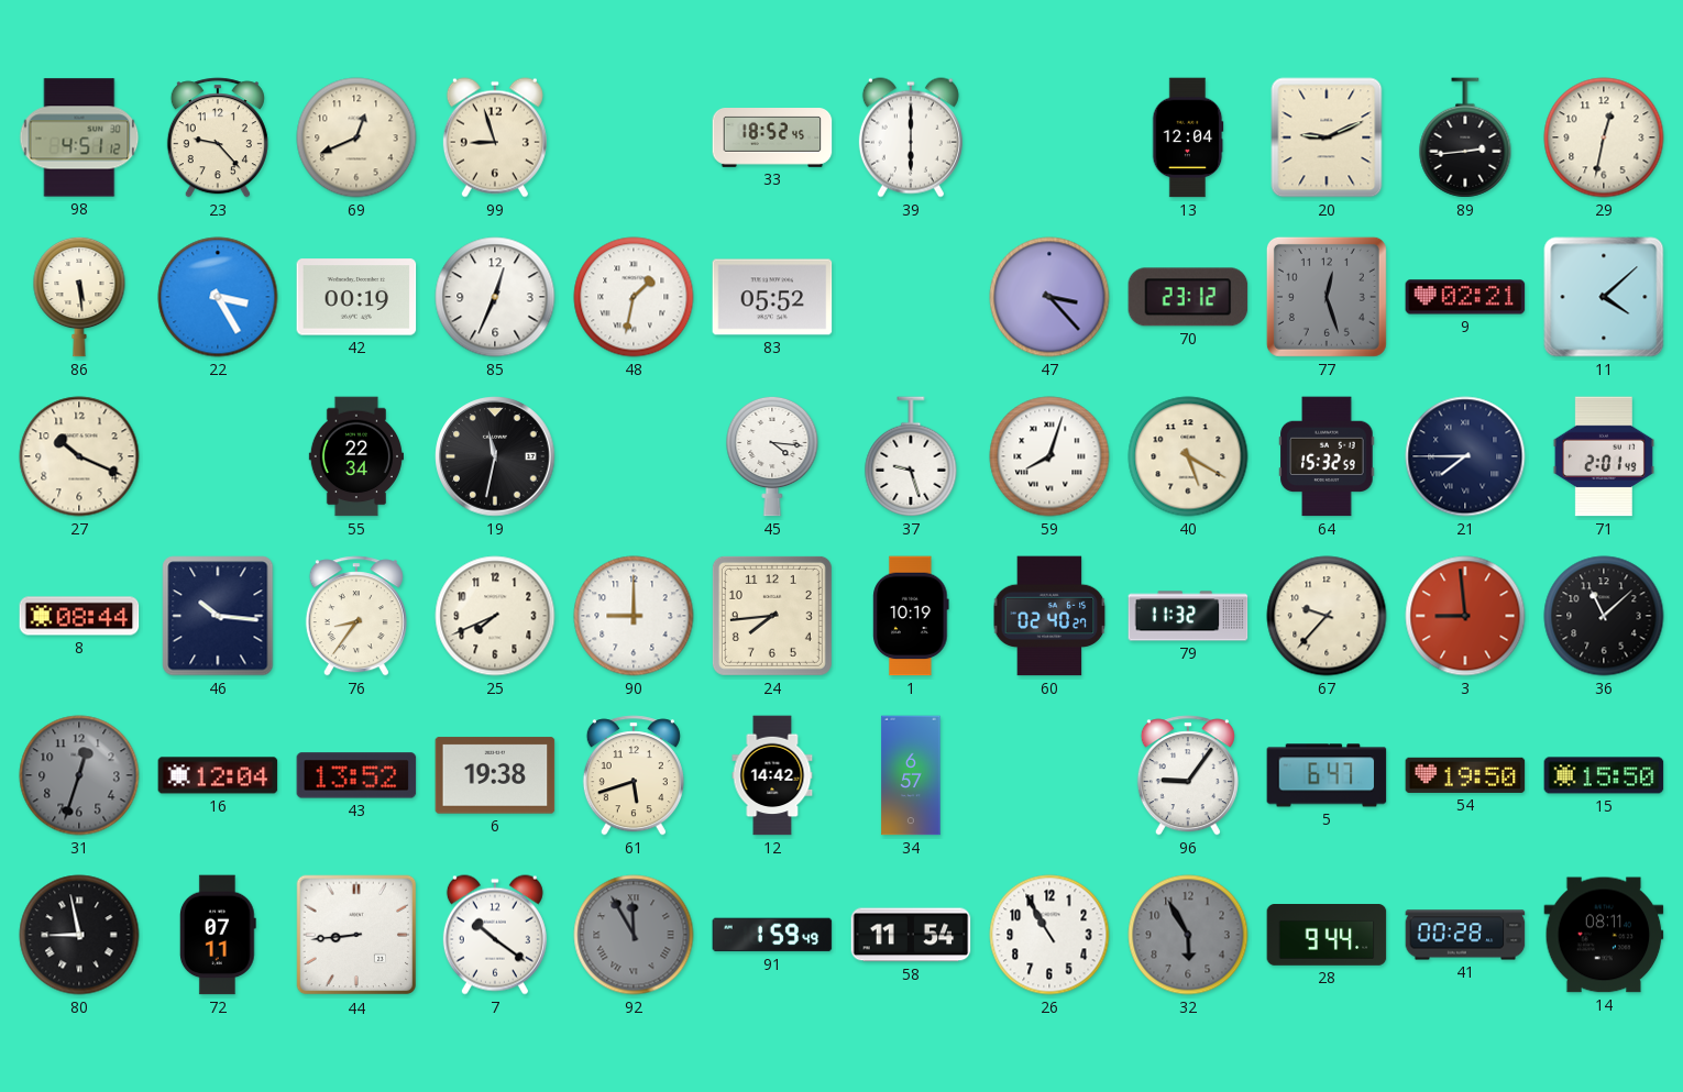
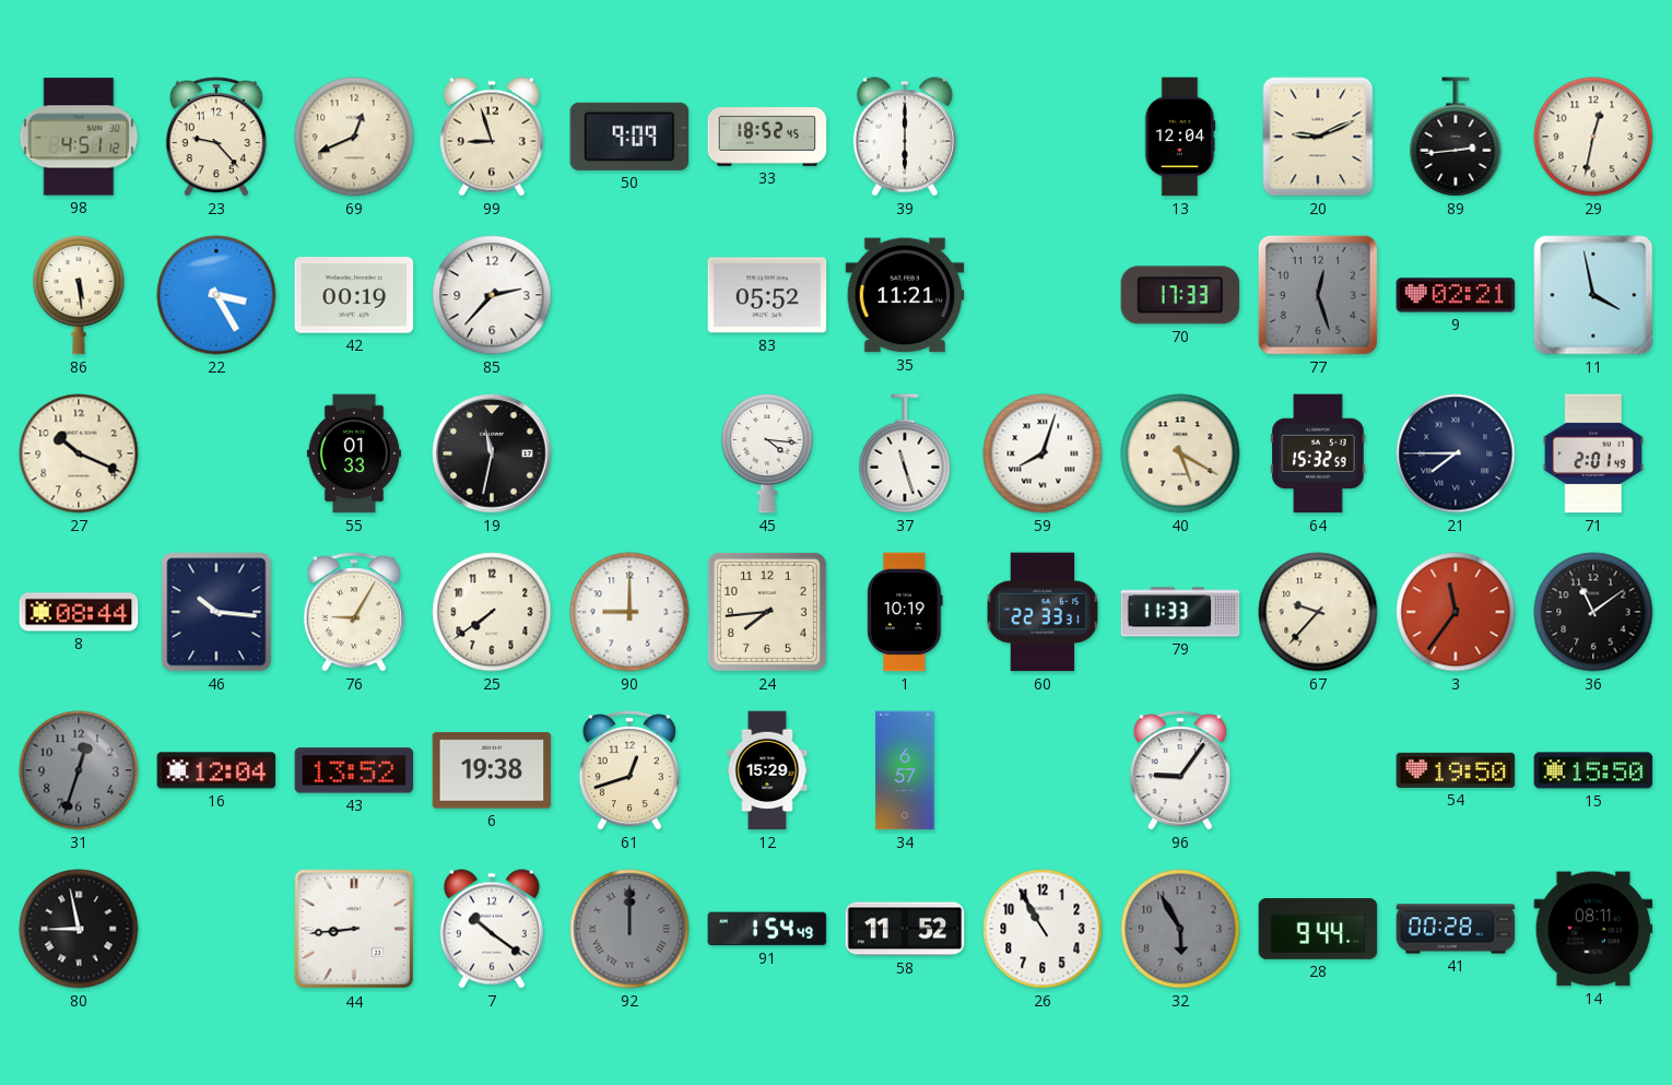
50: none -> 9:09
85: 12:34 -> 2:37
48: 1:32 -> none
35: none -> 11:21
47: 3:23 -> none
70: 23:12 -> 17:33
11: 4:08 -> 3:58
55: 22:34 -> 01:33
37: 9:27 -> 11:27
76: 8:36 -> 9:05
25: 7:41 -> 7:39
60: 02:40 -> 22:33
79: 11:32 -> 11:33
3: 8:59 -> 11:36
36: 11:08 -> 11:09
61: 5:42 -> 12:42
12: 14:42 -> 15:29
5: 6:47 -> none
72: 07:11 -> none
92: 11:55 -> 12:00
91: 1:59 -> 1:54
58: 11:54 -> 11:52
